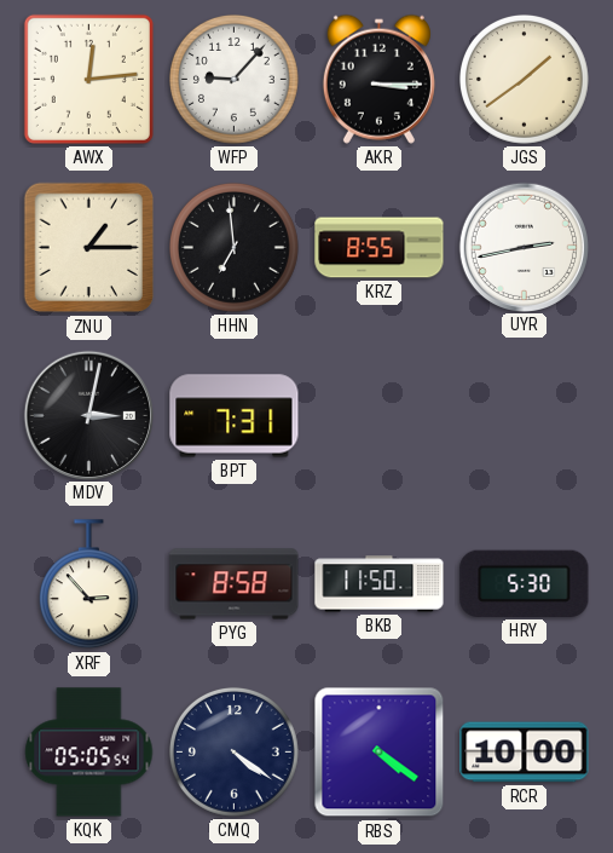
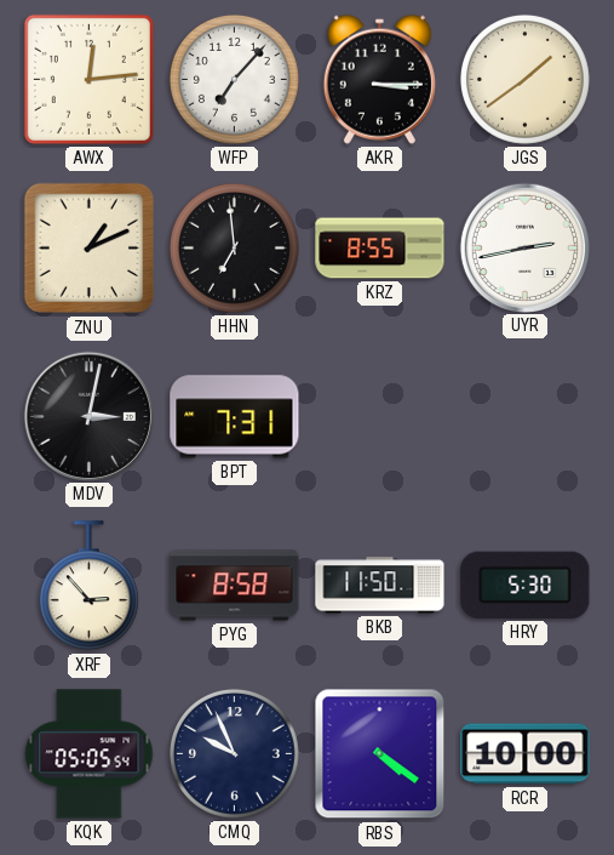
WFP: 9:07 -> 7:07
ZNU: 1:15 -> 1:11
CMQ: 4:21 -> 9:56
